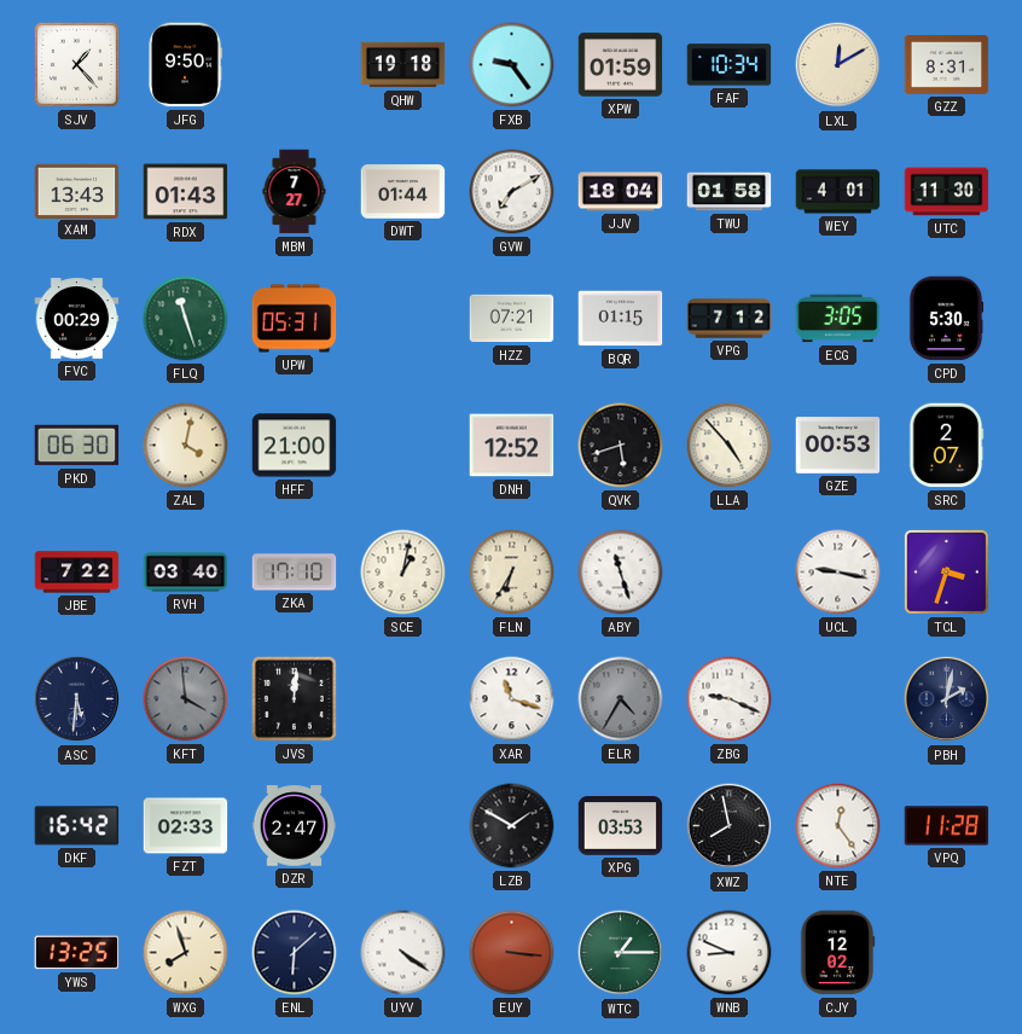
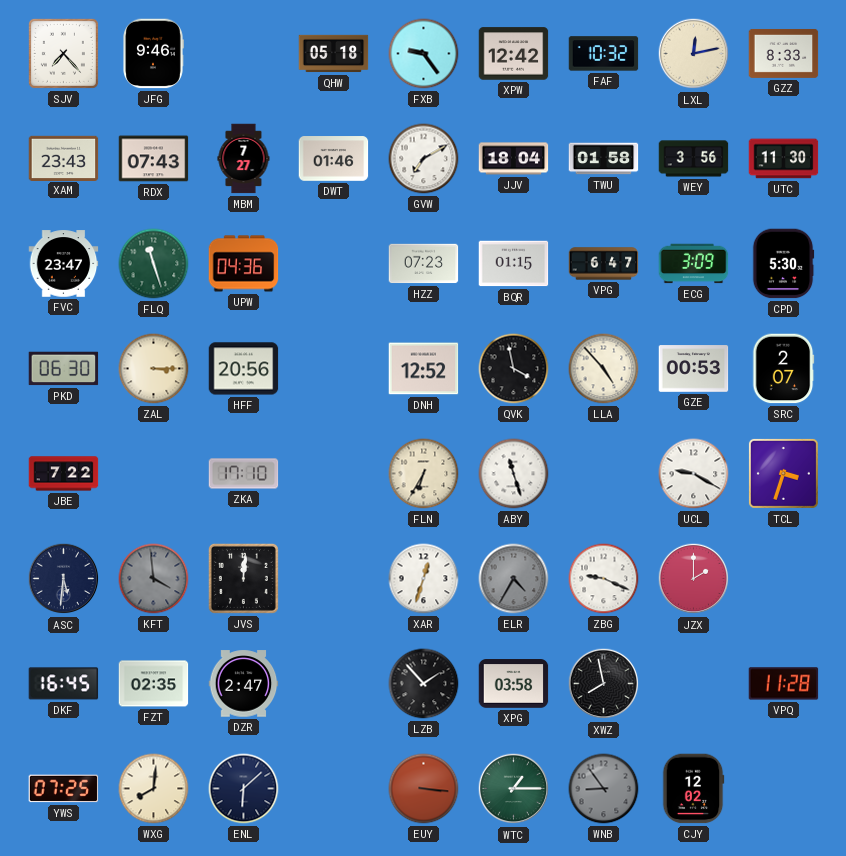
SJV: 1:23 -> 7:23
JFG: 9:50 -> 9:46
QHW: 19:18 -> 05:18
XPW: 01:59 -> 12:42
FAF: 10:34 -> 10:32
LXL: 12:10 -> 12:13
GZZ: 8:31 -> 8:33
XAM: 13:43 -> 23:43
RDX: 01:43 -> 07:43
DWT: 01:44 -> 01:46
WEY: 4:01 -> 3:56
FVC: 00:29 -> 23:47
UPW: 05:31 -> 04:36
HZZ: 07:21 -> 07:23
VPG: 7:12 -> 6:47
ECG: 3:05 -> 3:09
ZAL: 4:02 -> 3:15
HFF: 21:00 -> 20:56
QVK: 5:42 -> 3:58
RVH: 03:40 -> none
SCE: 1:02 -> none
UCL: 9:17 -> 9:20
XAR: 11:18 -> 12:33
JZX: none -> 2:00
PBH: 2:02 -> none
DKF: 16:42 -> 16:45
FZT: 02:33 -> 02:35
LZB: 1:50 -> 1:53
XPG: 03:53 -> 03:58
NTE: 12:24 -> none
YWS: 13:25 -> 07:25
WXG: 7:57 -> 8:01
UYV: 4:21 -> none
WNB: 8:49 -> 8:54
WNB dial: white -> grey
